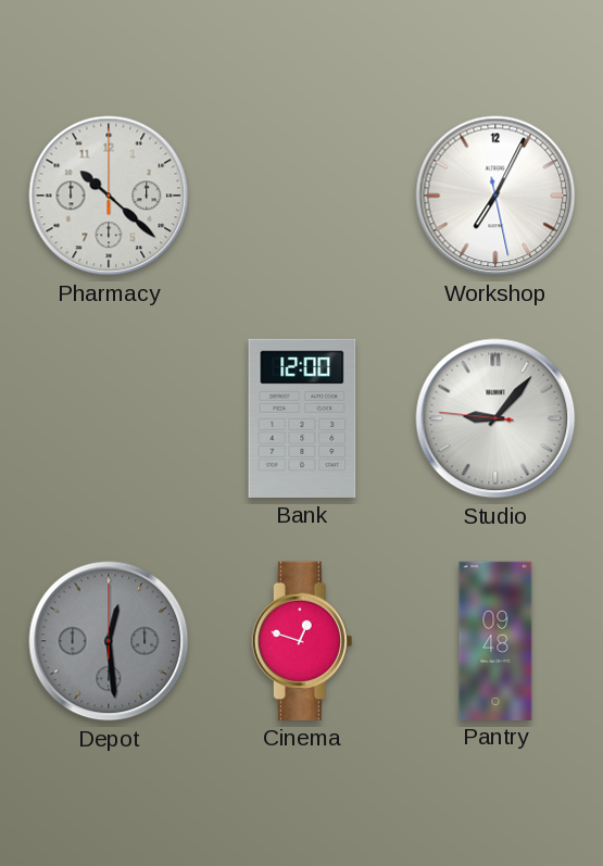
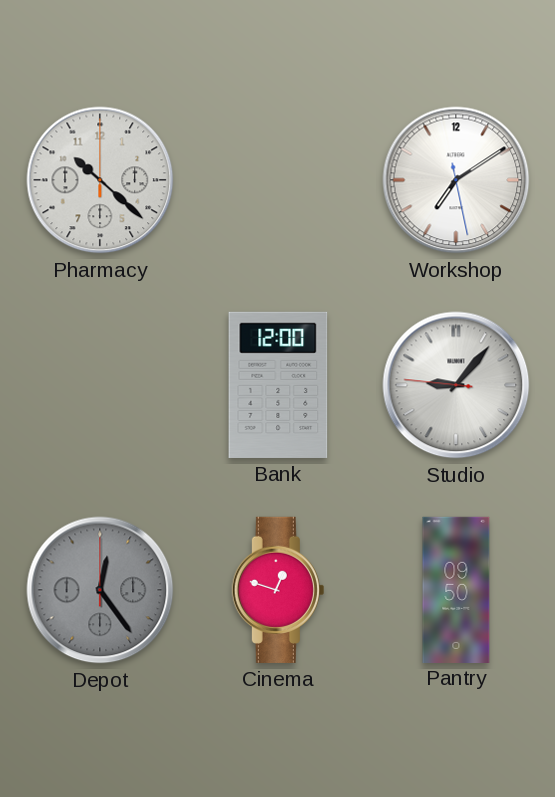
Workshop: 7:04 -> 7:09
Depot: 12:29 -> 12:24
Pantry: 09:48 -> 09:50
